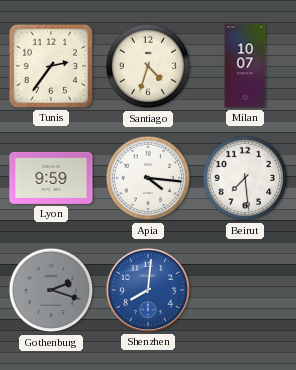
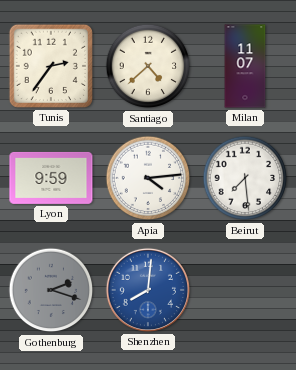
Santiago: 4:33 -> 4:38
Milan: 10:07 -> 11:07
Apia: 4:16 -> 4:14
